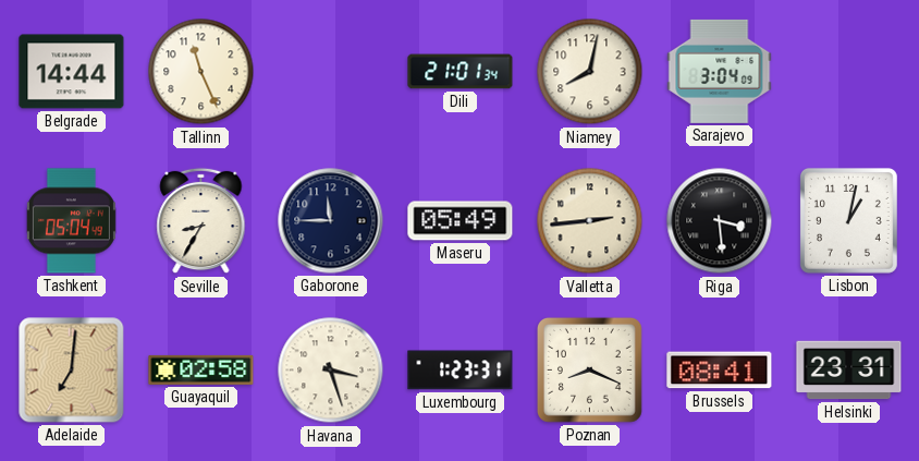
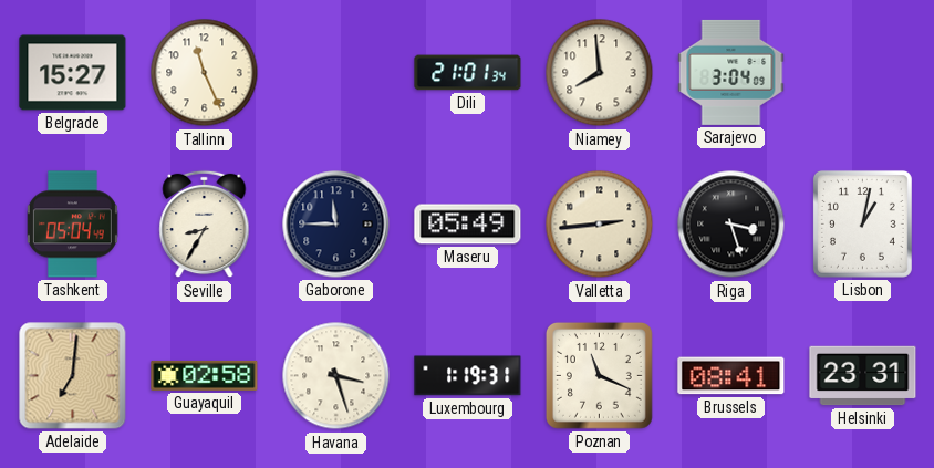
Belgrade: 14:44 -> 15:27
Niamey: 8:02 -> 7:59
Riga: 3:29 -> 3:27
Luxembourg: 1:23 -> 1:19
Poznan: 8:19 -> 11:19
